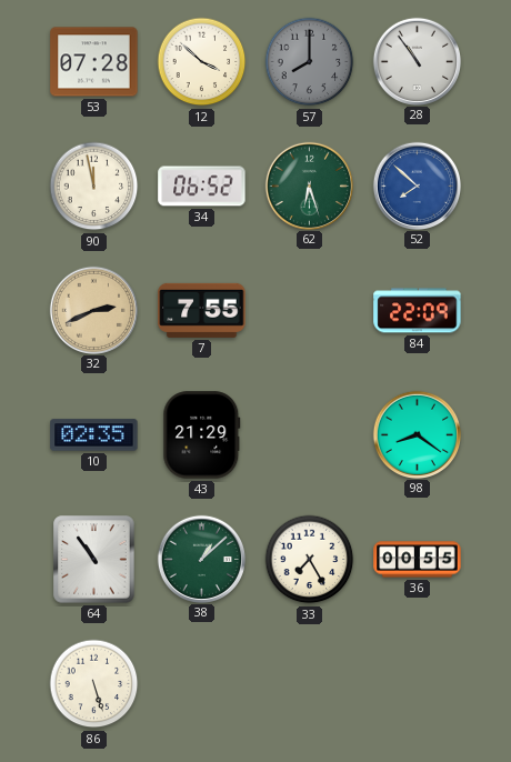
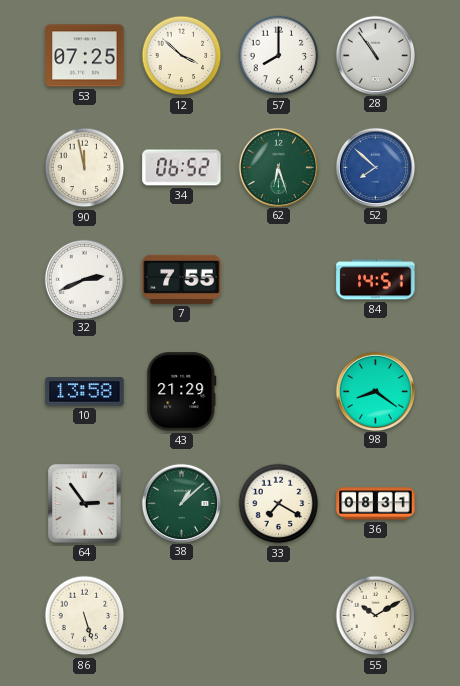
53: 07:28 -> 07:25
57 dial: grey -> white
32 dial: champagne -> white
84: 22:09 -> 14:51
10: 02:35 -> 13:58
64: 10:54 -> 2:54
33: 7:25 -> 7:20
36: 00:55 -> 08:31
55: none -> 10:10
